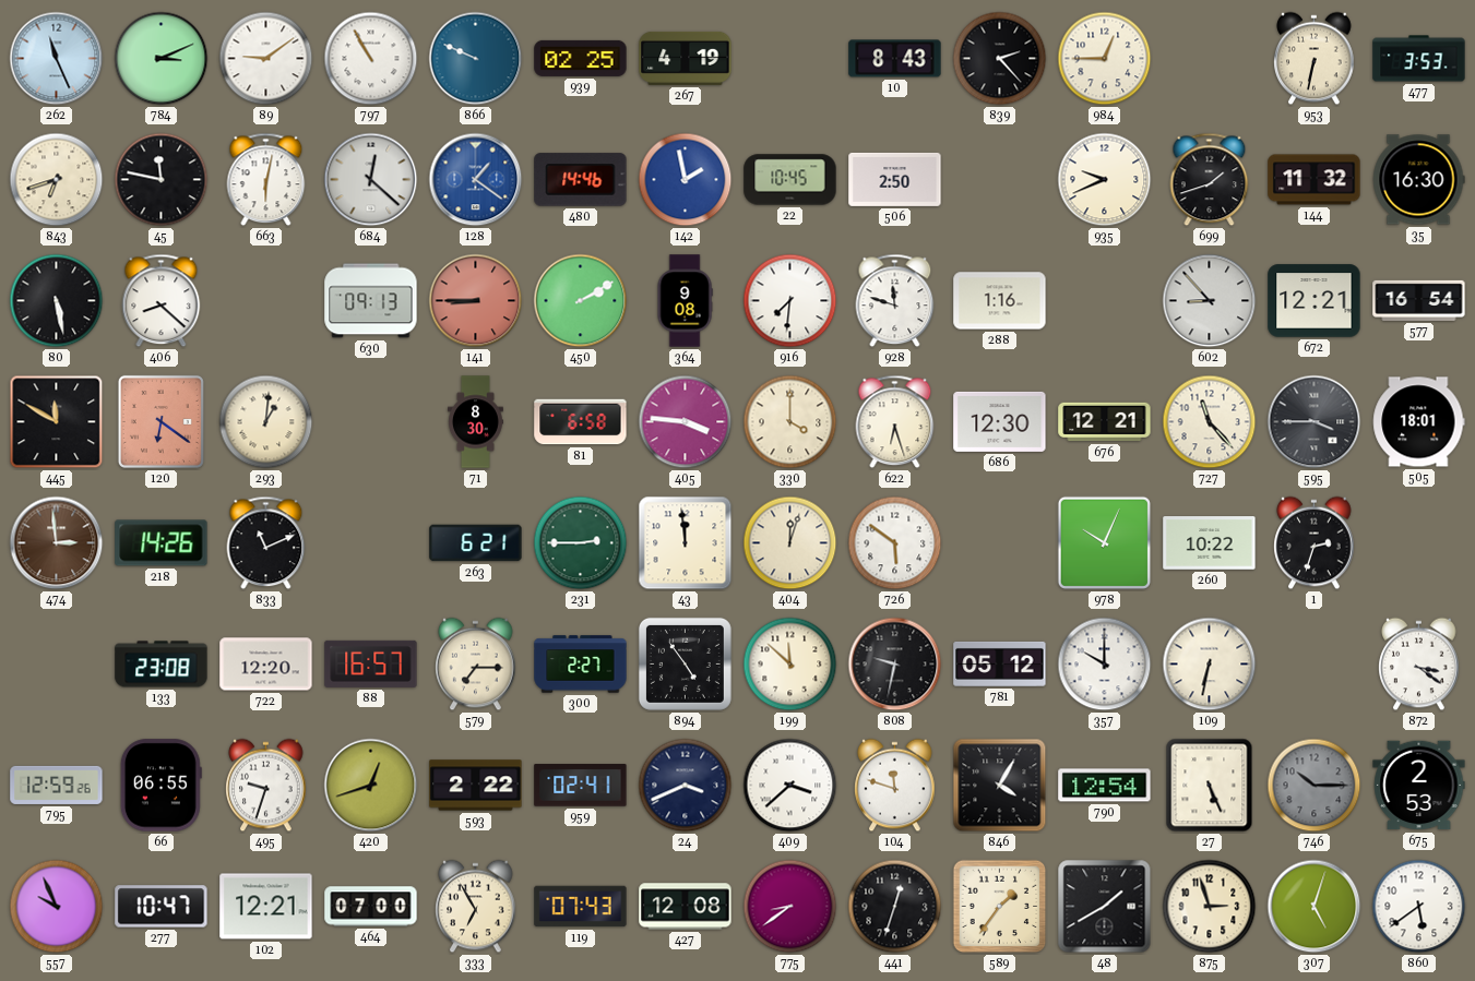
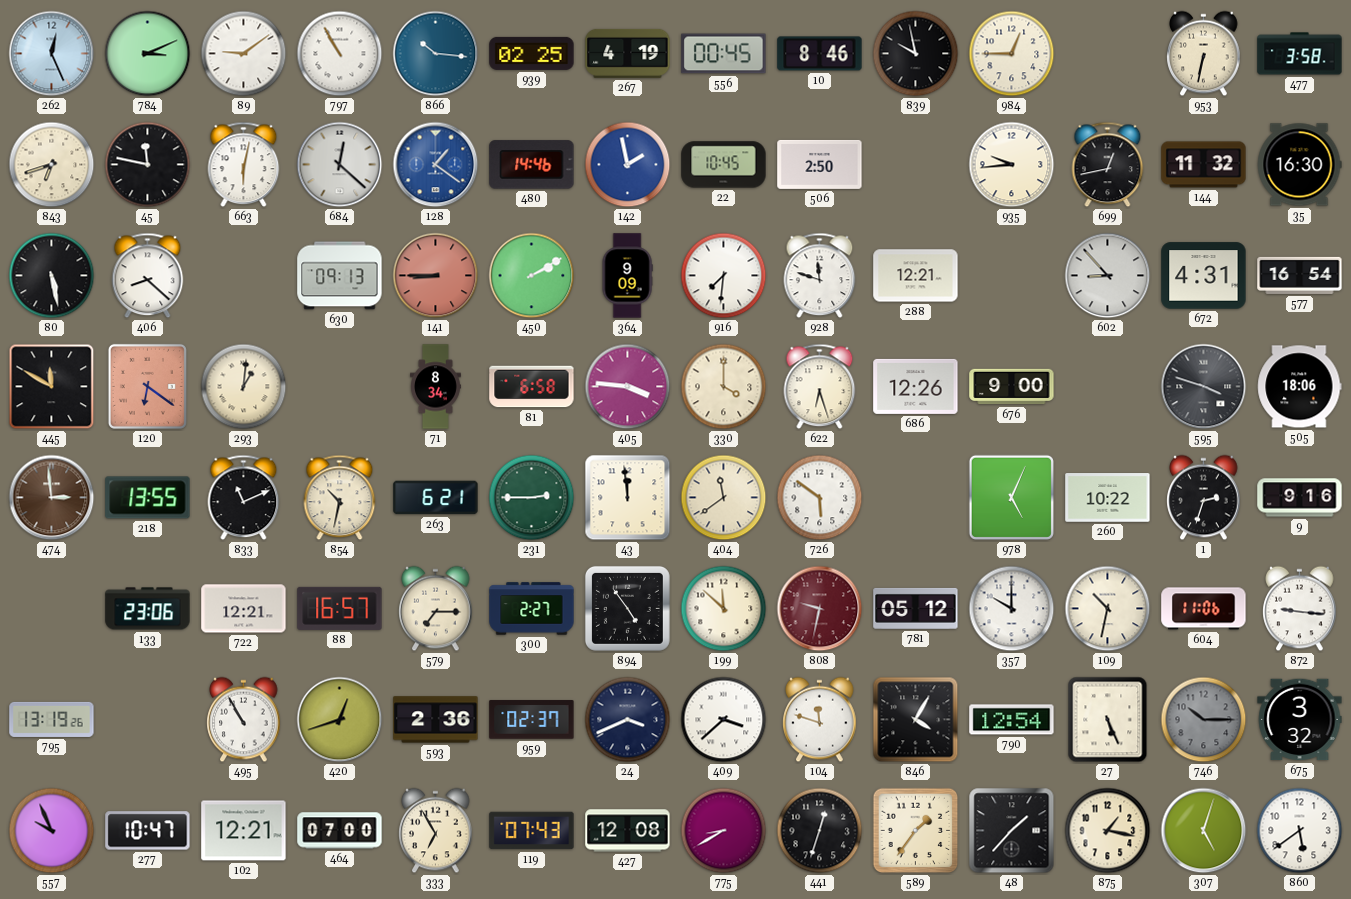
262: 11:26 -> 12:26
866: 9:49 -> 10:16
556: none -> 00:45
10: 8:43 -> 8:46
839: 2:23 -> 9:58
477: 3:53 -> 3:58
935: 9:41 -> 9:44
699: 1:42 -> 12:43
364: 9:08 -> 9:09
288: 1:16 -> 12:21
672: 12:21 -> 4:31
71: 8:30 -> 8:34
686: 12:30 -> 12:26
676: 12:21 -> 9:00
727: 11:23 -> none
595: 3:45 -> 3:48
505: 18:01 -> 18:06
218: 14:26 -> 13:55
854: none -> 10:32
404: 12:03 -> 11:39
978: 10:04 -> 5:04
9: none -> 9:16
133: 23:08 -> 23:06
722: 12:20 -> 12:21
808 dial: black -> burgundy
109: 6:32 -> 10:32
604: none -> 11:06
872: 3:21 -> 9:16
795: 12:59 -> 13:19
66: 06:55 -> none
495: 9:33 -> 10:55
593: 2:22 -> 2:36
959: 02:41 -> 02:37
675: 2:53 -> 3:32
775: 8:39 -> 8:40
48: 1:40 -> 1:37
875: 2:57 -> 1:17
